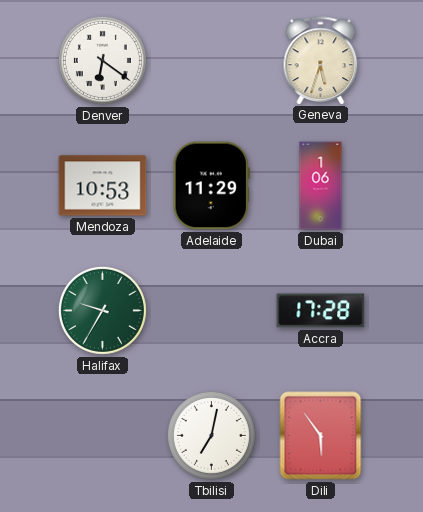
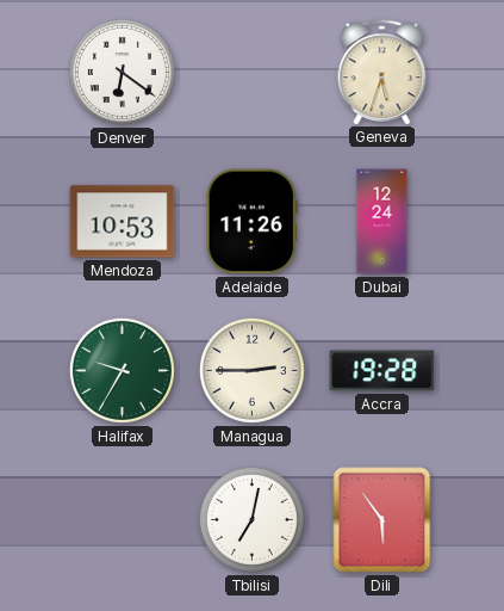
Adelaide: 11:29 -> 11:26
Dubai: 1:06 -> 12:24
Managua: none -> 2:45
Accra: 17:28 -> 19:28
